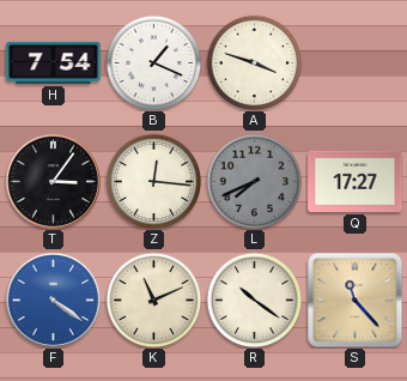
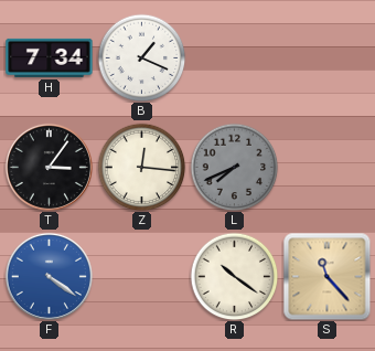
H: 7:54 -> 7:34
A: 3:48 -> none
Q: 17:27 -> none
K: 11:11 -> none
